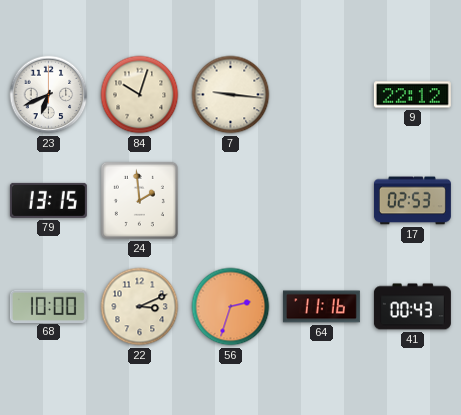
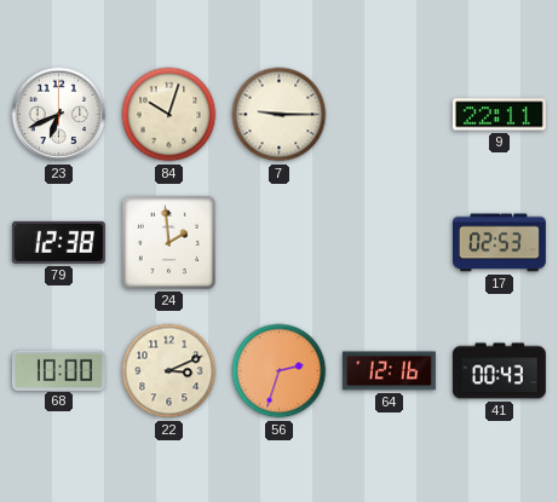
7: 9:16 -> 9:15
9: 22:12 -> 22:11
79: 13:15 -> 12:38
64: 11:16 -> 12:16
